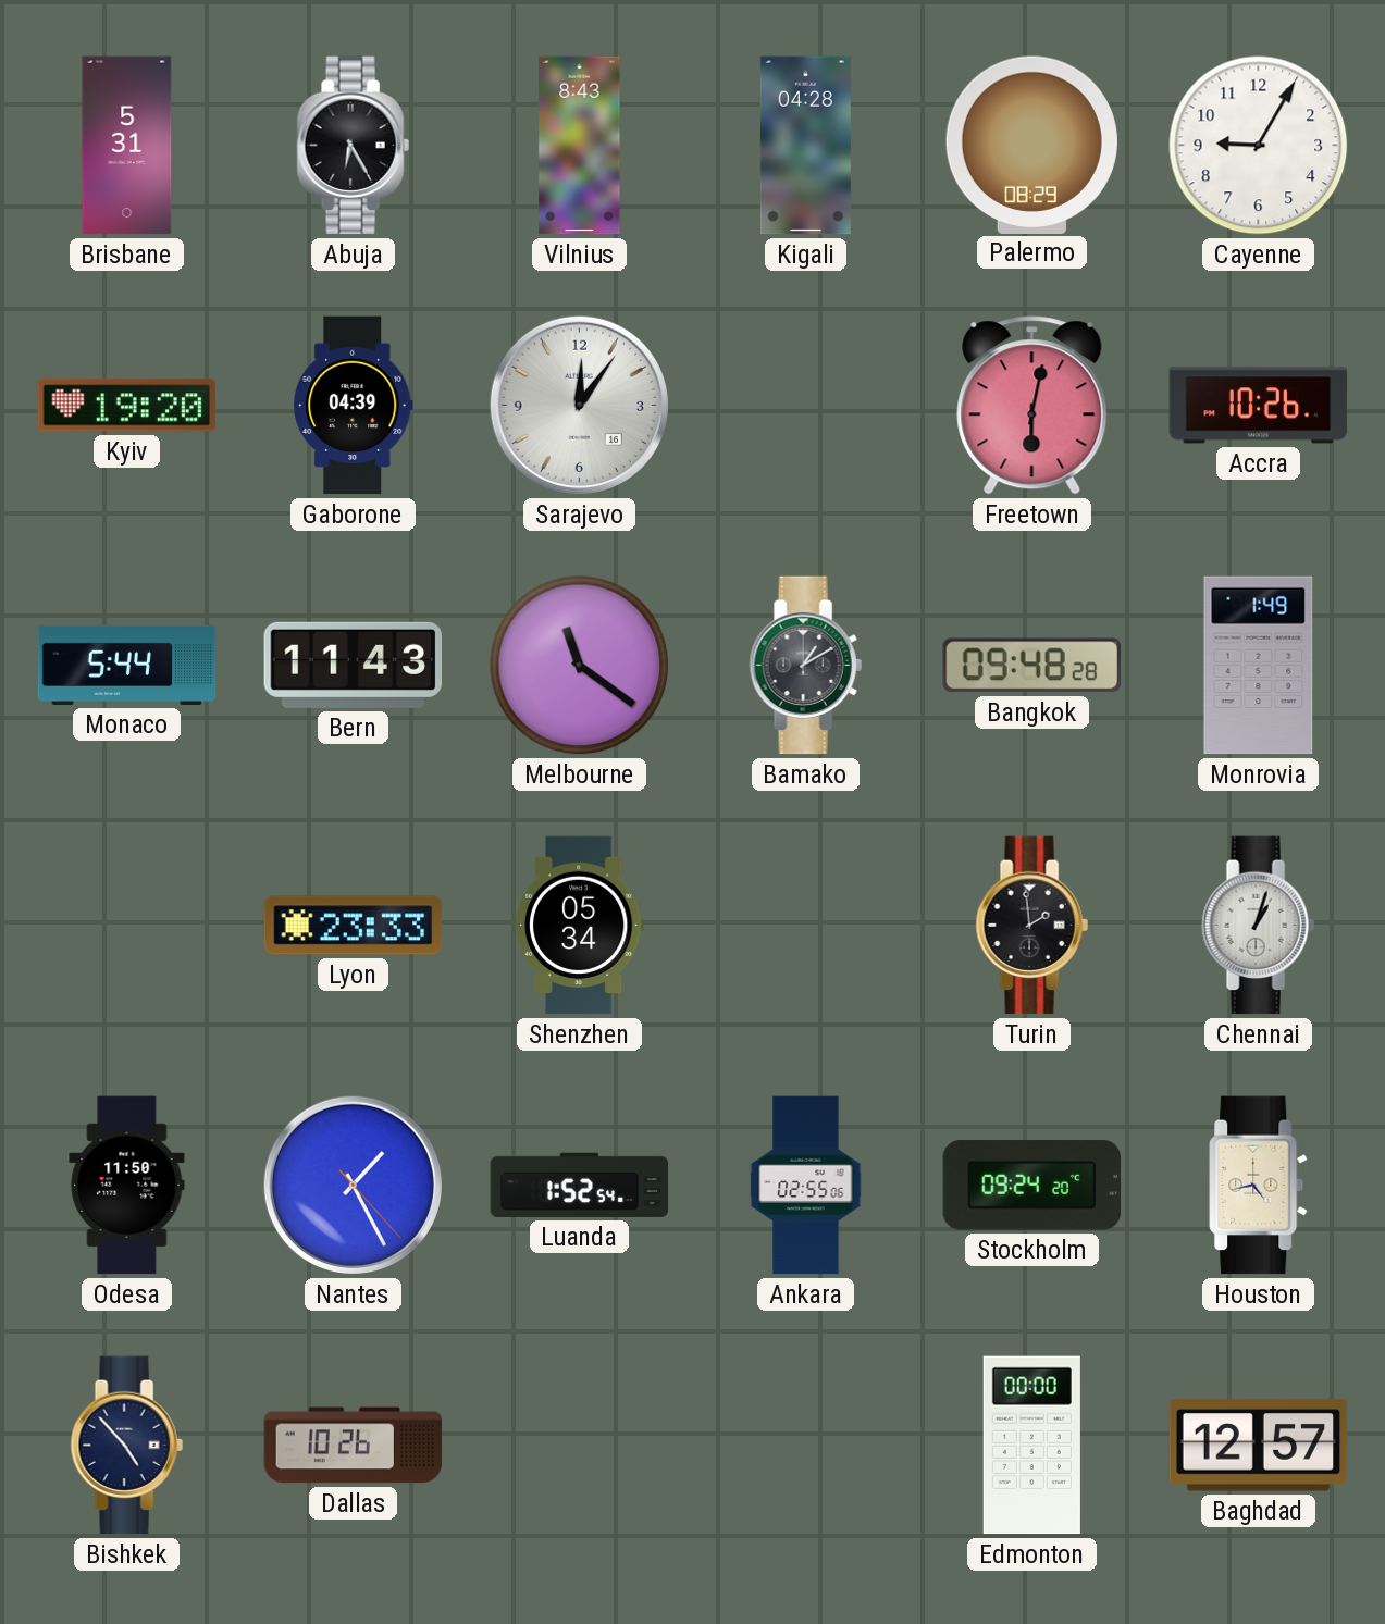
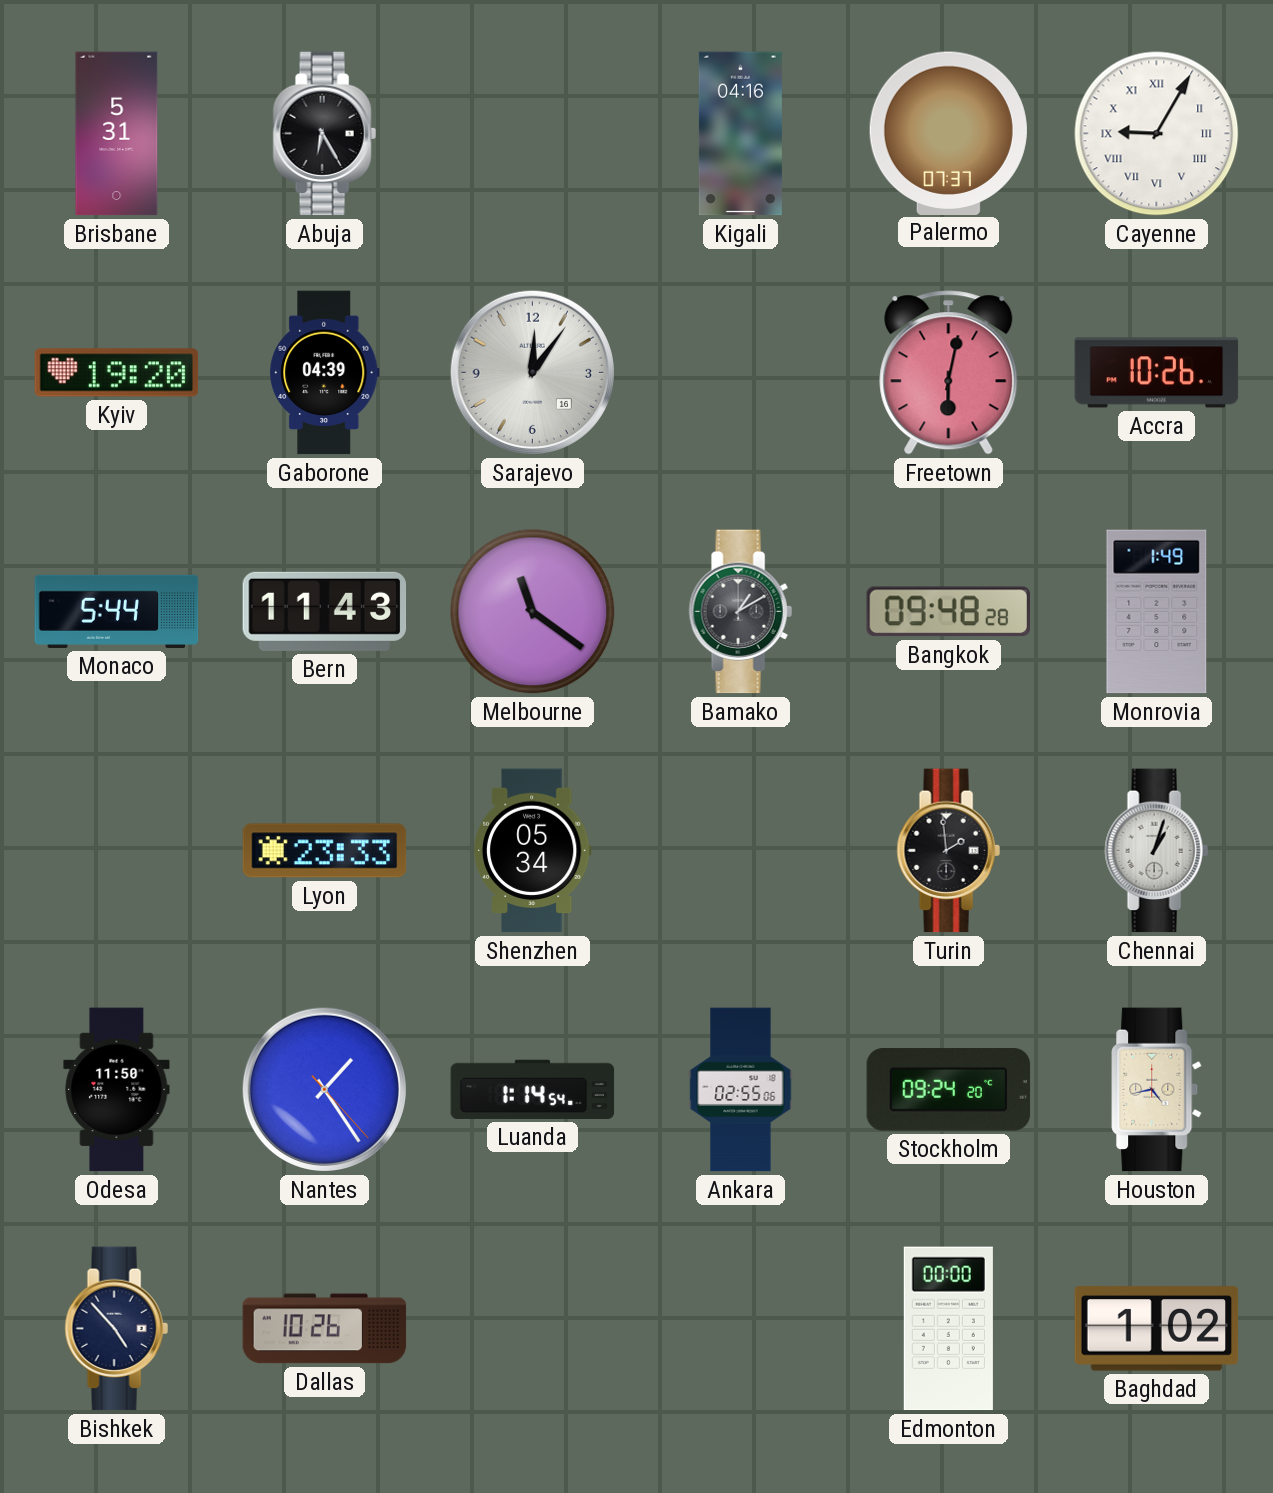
Vilnius: 8:43 -> none
Kigali: 04:28 -> 04:16
Palermo: 08:29 -> 07:37
Cayenne numerals: Arabic -> Roman
Nantes: 1:25 -> 1:24
Luanda: 1:52 -> 1:14
Baghdad: 12:57 -> 1:02
